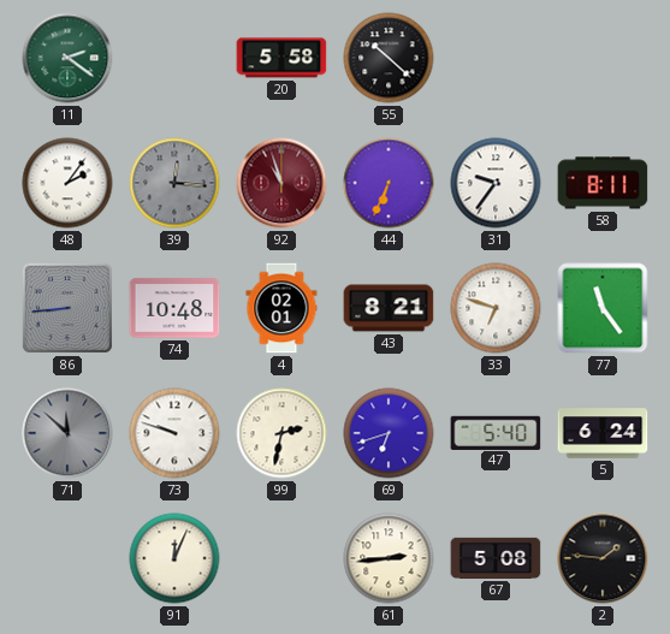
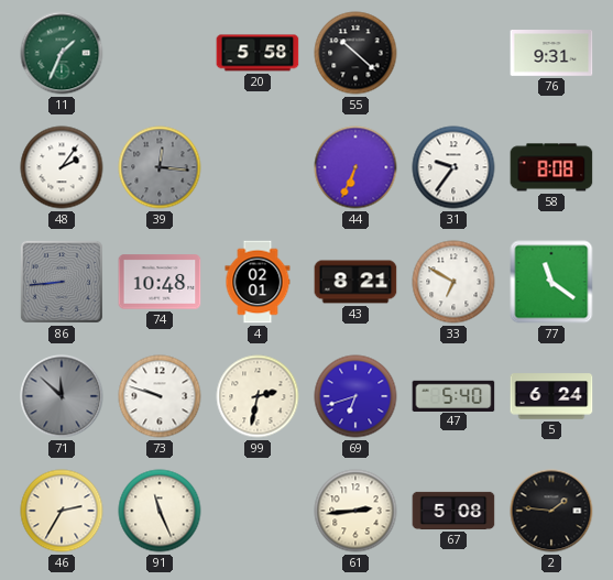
11: 2:21 -> 1:34
76: none -> 9:31
92: 10:57 -> none
58: 8:11 -> 8:08
33: 6:48 -> 6:50
77: 11:24 -> 11:21
46: none -> 2:35
91: 12:04 -> 11:26
